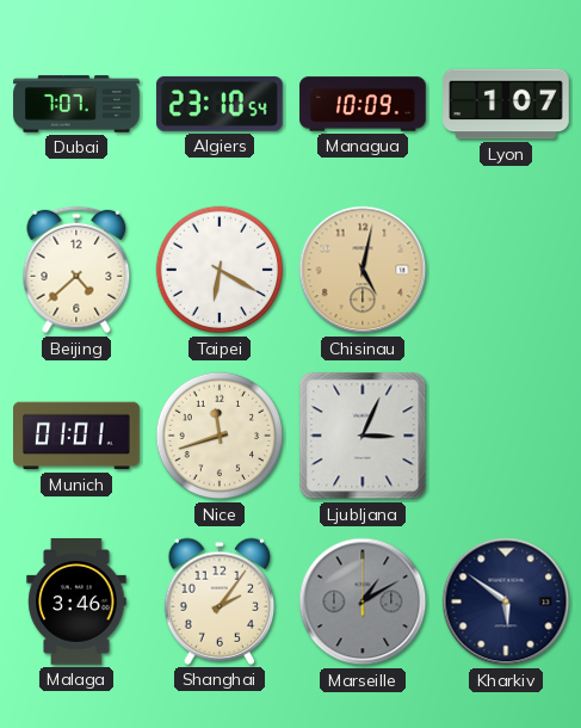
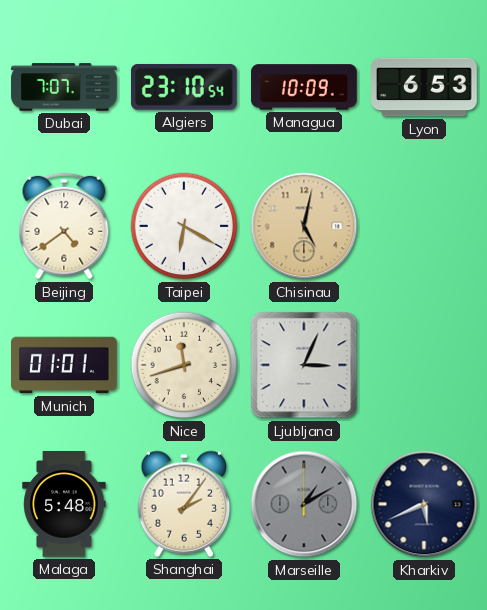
Lyon: 1:07 -> 6:53
Beijing: 4:38 -> 4:39
Malaga: 3:46 -> 5:48
Kharkiv: 5:51 -> 5:41
